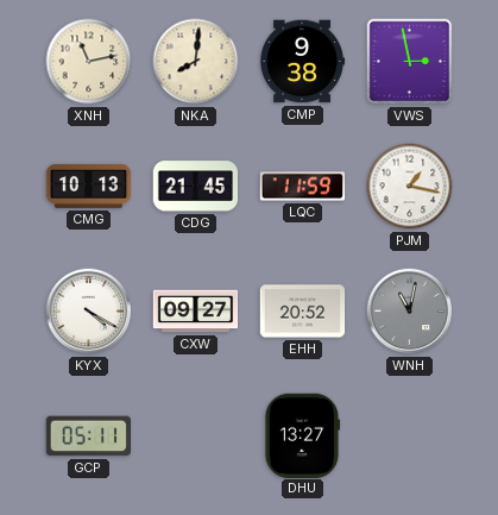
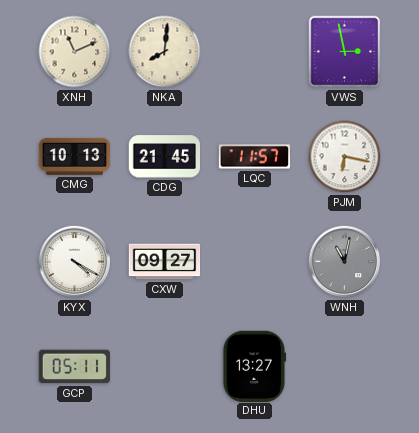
XNH: 11:13 -> 11:11
CMP: 9:38 -> none
LQC: 11:59 -> 11:57
PJM: 1:17 -> 6:17
EHH: 20:52 -> none
